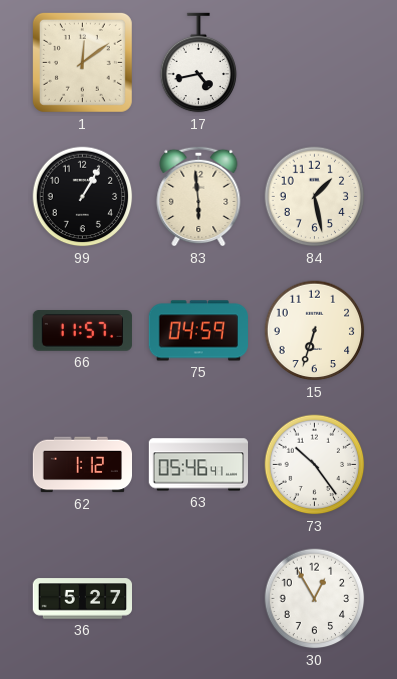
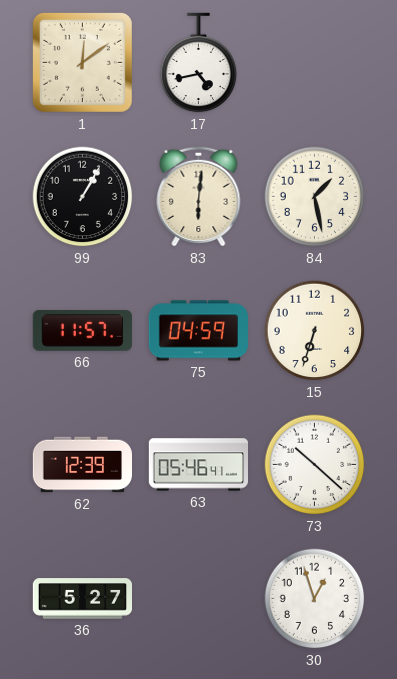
83: 5:59 -> 6:01
62: 1:12 -> 12:39
73: 10:24 -> 10:22
30: 12:55 -> 12:57
